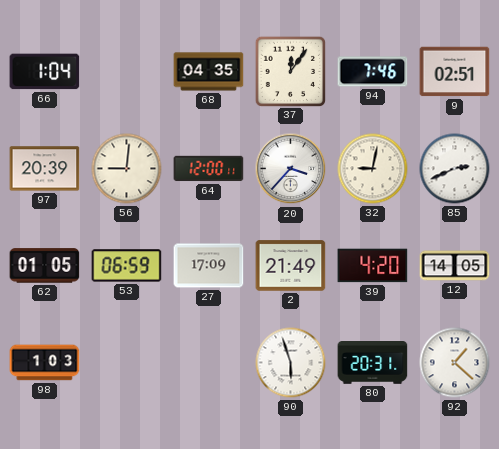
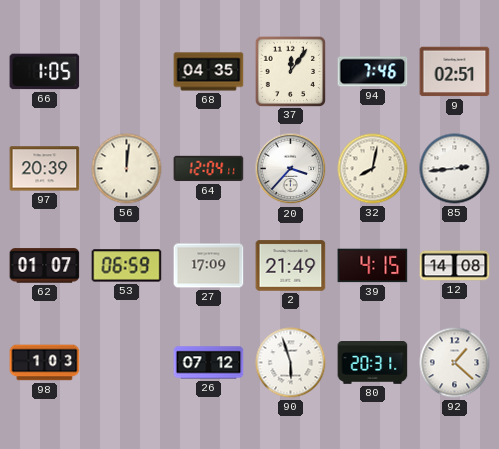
66: 1:04 -> 1:05
56: 9:01 -> 12:01
64: 12:00 -> 12:04
32: 9:02 -> 8:02
85: 2:41 -> 2:44
62: 01:05 -> 01:07
39: 4:20 -> 4:15
12: 14:05 -> 14:08
26: none -> 07:12
